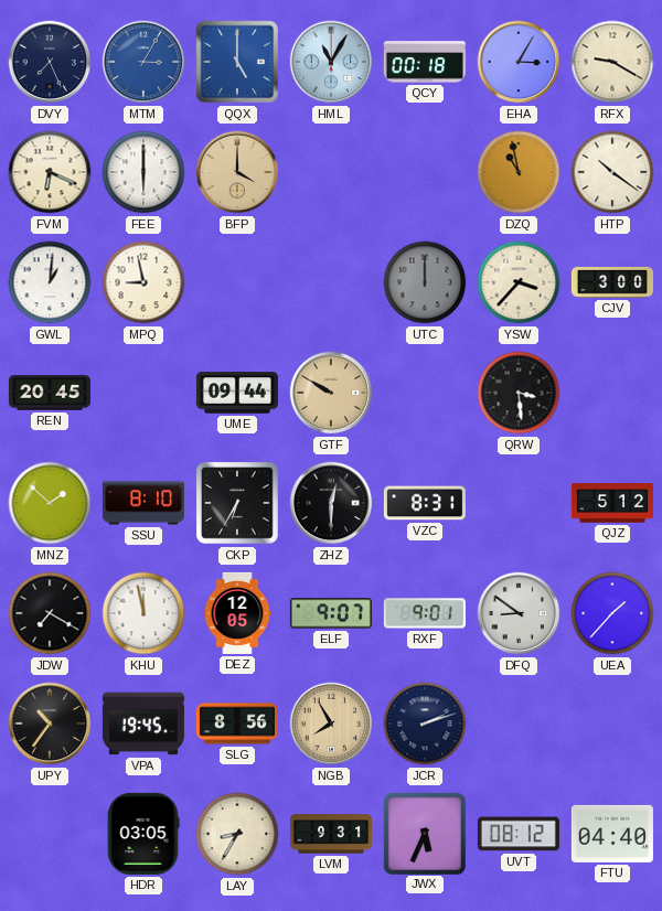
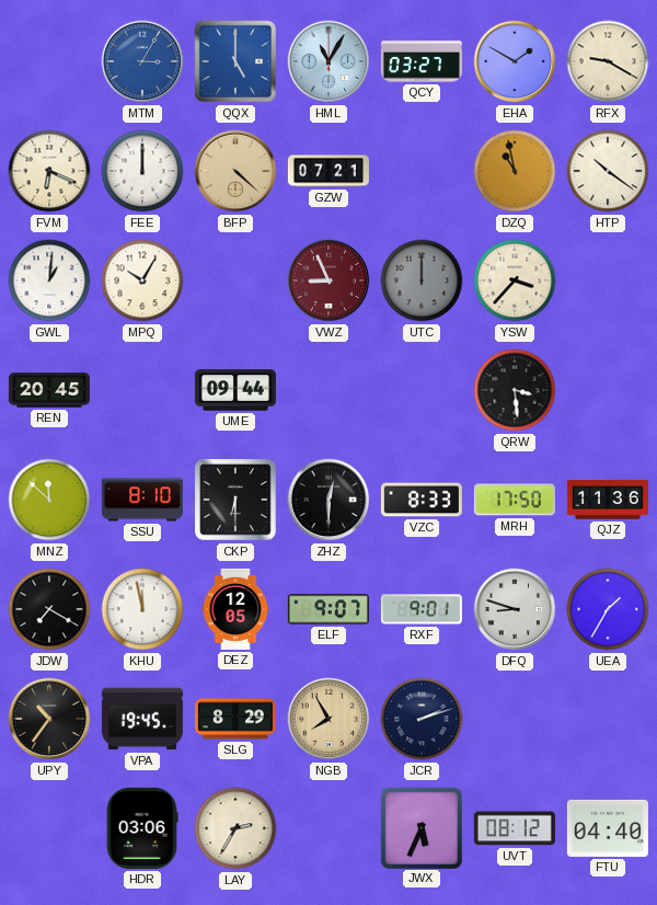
DVY: 7:26 -> none
QCY: 00:18 -> 03:27
EHA: 3:05 -> 1:50
FEE: 6:00 -> 12:00
BFP: 4:00 -> 4:22
GZW: none -> 07:21
MPQ: 8:58 -> 10:05
VWZ: none -> 8:56
CJV: 3:00 -> none
GTF: 9:50 -> none
MNZ: 1:52 -> 11:52
CKP: 6:35 -> 6:30
VZC: 8:31 -> 8:33
MRH: none -> 17:50
QJZ: 5:12 -> 11:36
DFQ: 8:51 -> 8:48
UEA: 1:37 -> 1:35
SLG: 8:56 -> 8:29
HDR: 03:05 -> 03:06
LAY: 8:35 -> 2:35
LVM: 9:31 -> none
